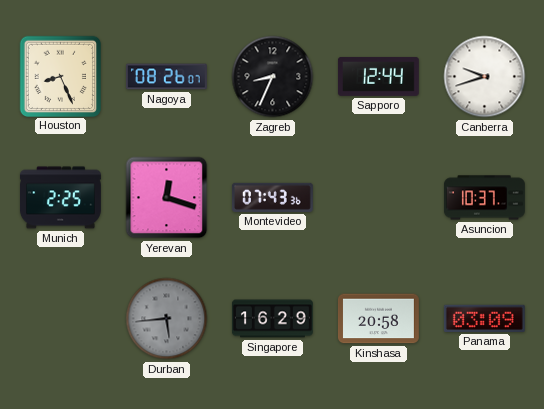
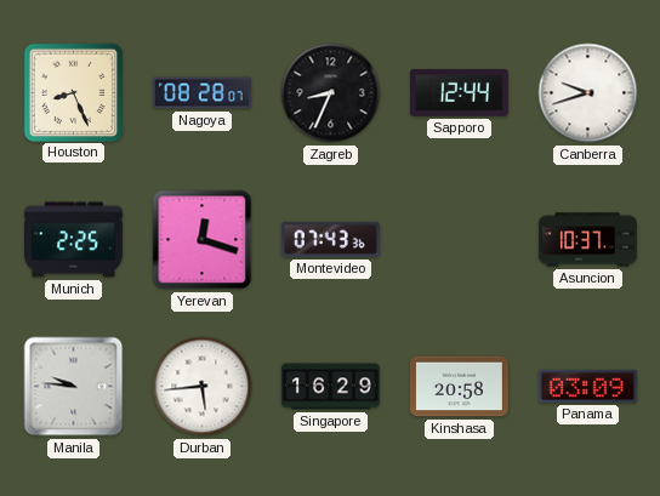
Nagoya: 08:26 -> 08:28
Manila: none -> 9:46
Durban dial: grey -> white
